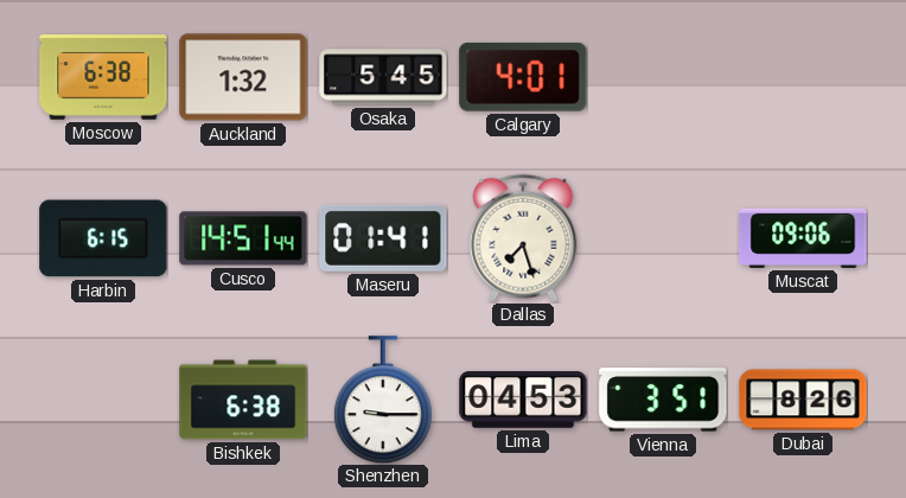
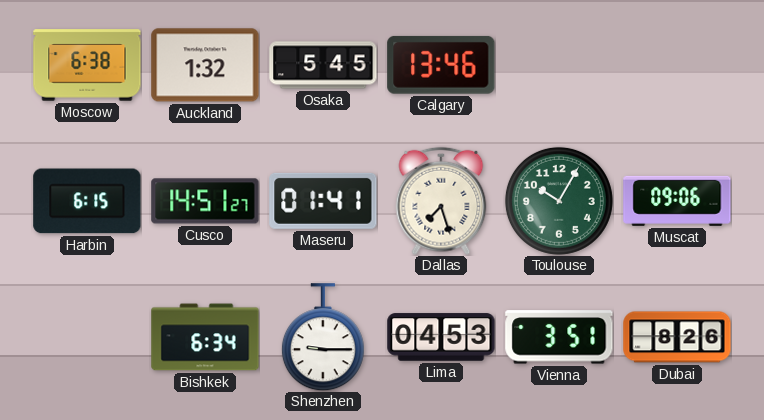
Calgary: 4:01 -> 13:46
Cusco: 14:51:44 -> 14:51:27
Toulouse: none -> 10:05
Bishkek: 6:38 -> 6:34
